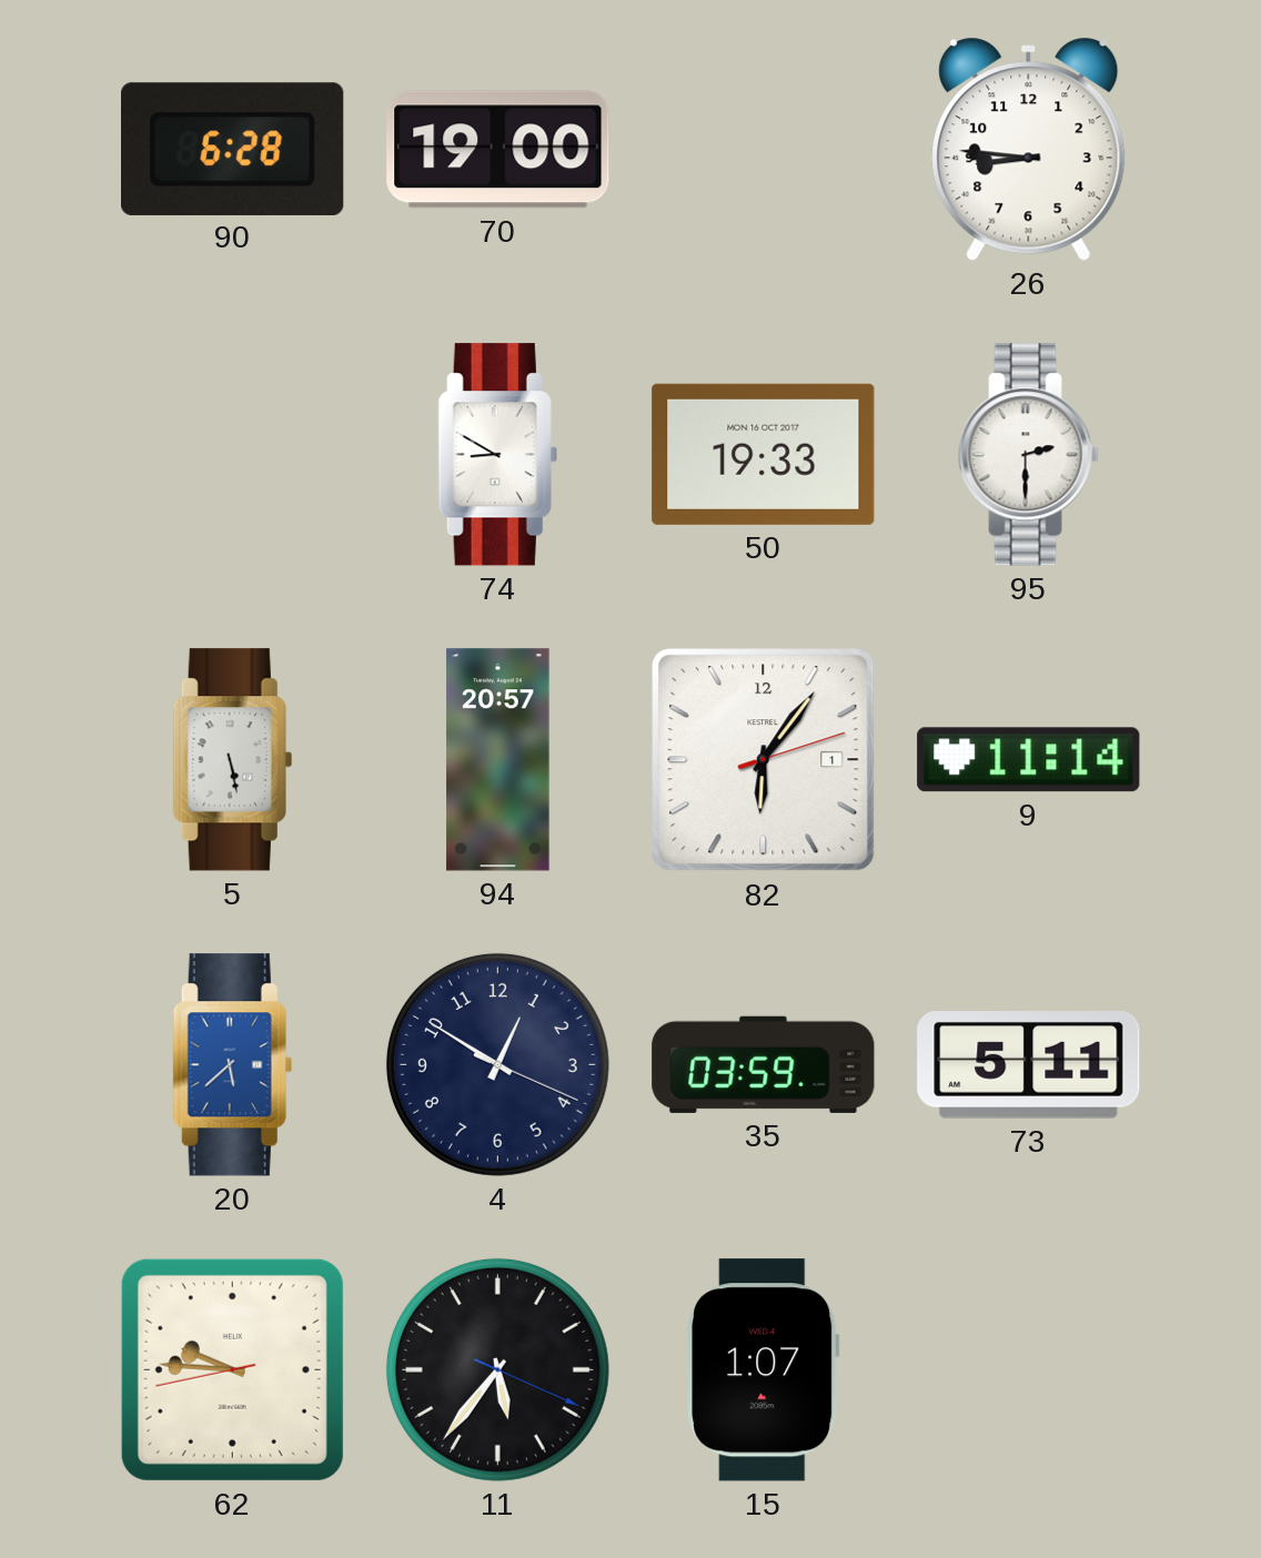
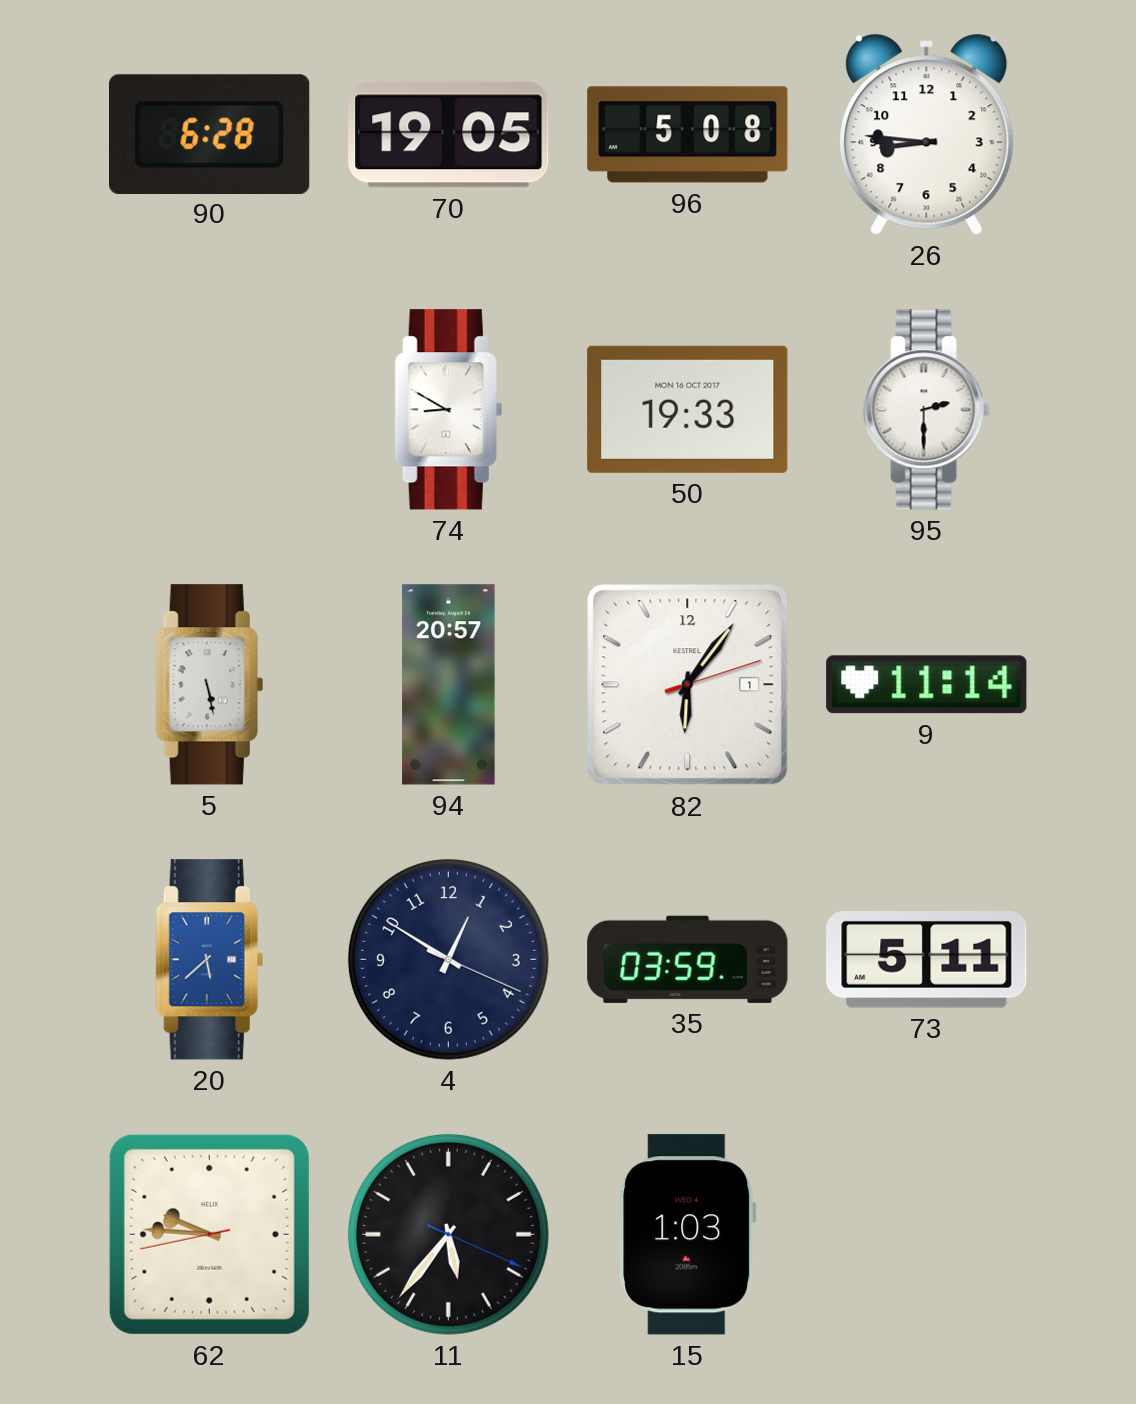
70: 19:00 -> 19:05
96: none -> 5:08
15: 1:07 -> 1:03
